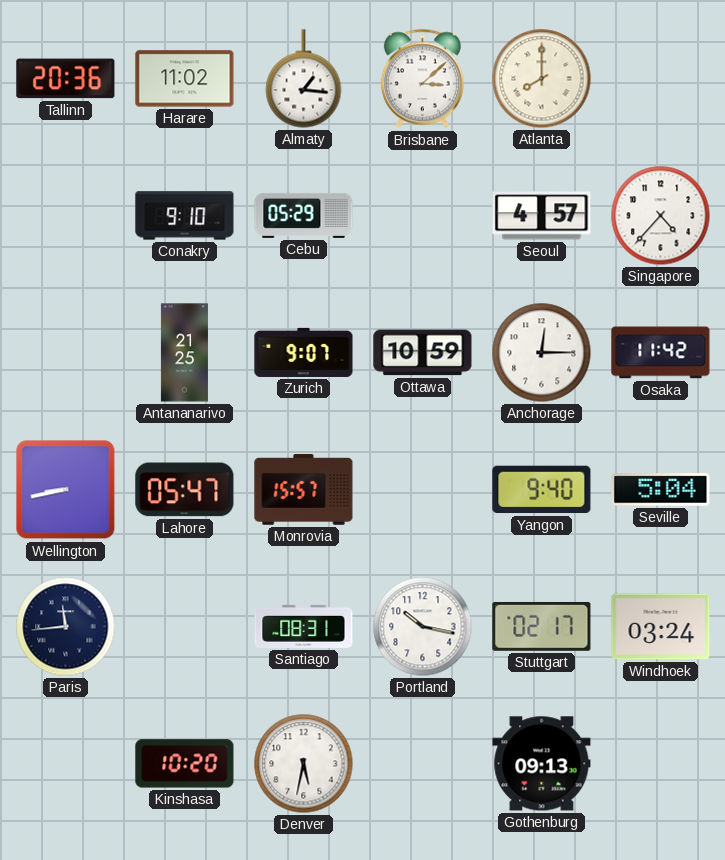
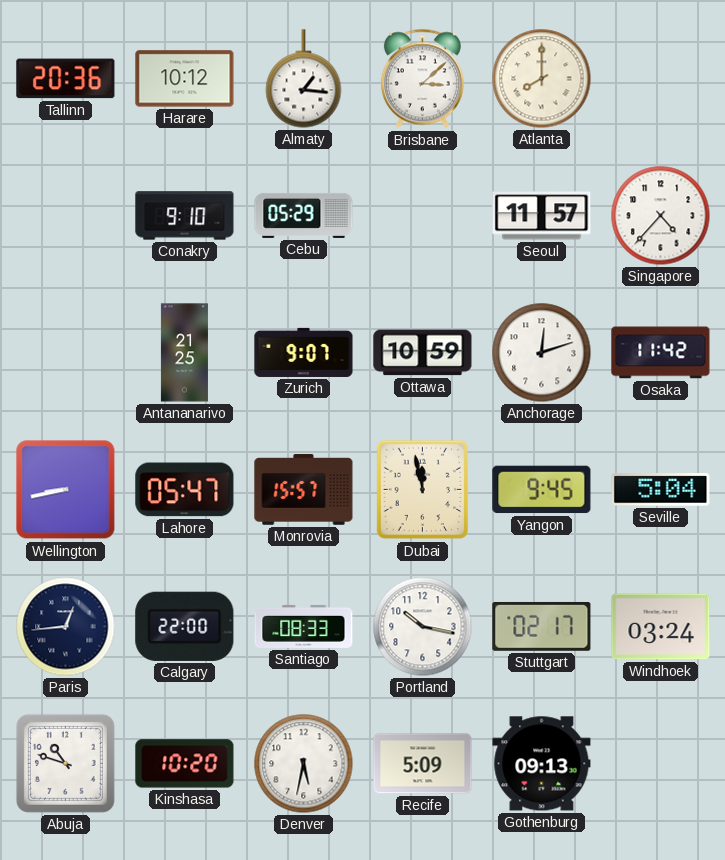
Harare: 11:02 -> 10:12
Seoul: 4:57 -> 11:57
Anchorage: 12:15 -> 12:12
Dubai: none -> 11:58
Yangon: 9:40 -> 9:45
Paris: 11:44 -> 12:44
Calgary: none -> 22:00
Santiago: 08:31 -> 08:33
Abuja: none -> 10:48
Recife: none -> 5:09
